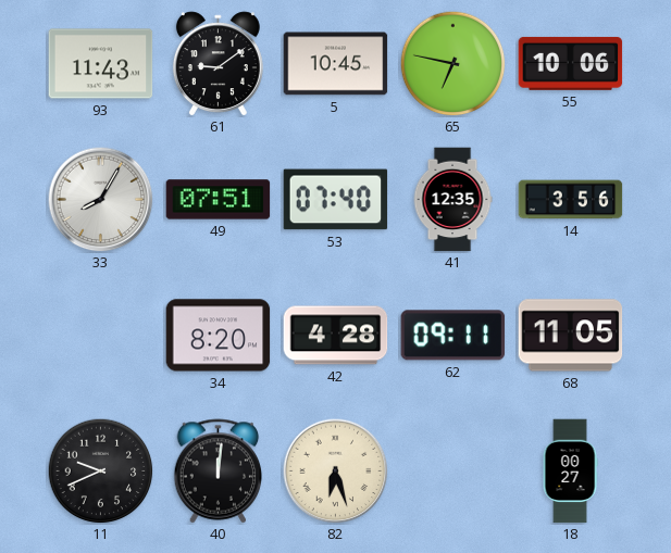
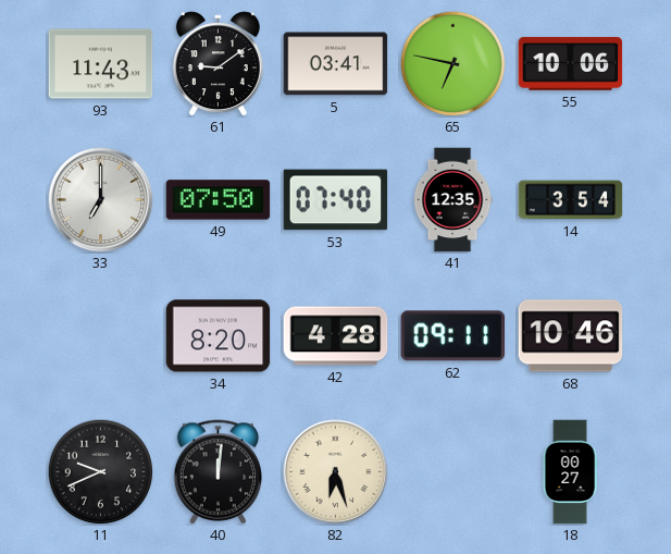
5: 10:45 -> 03:41
33: 8:05 -> 7:00
49: 07:51 -> 07:50
14: 3:56 -> 3:54
68: 11:05 -> 10:46
